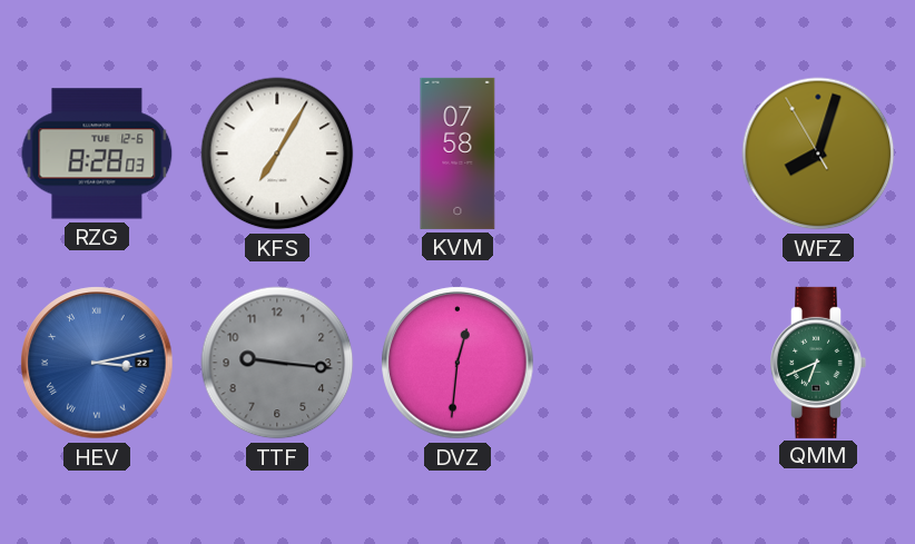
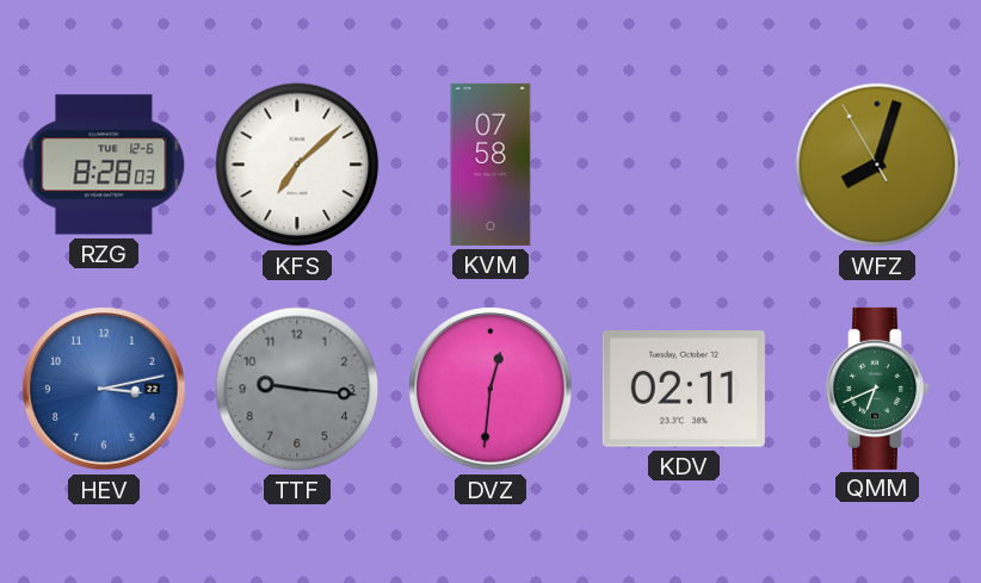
KFS: 7:05 -> 7:08
HEV numerals: Roman -> Arabic
KDV: none -> 02:11
